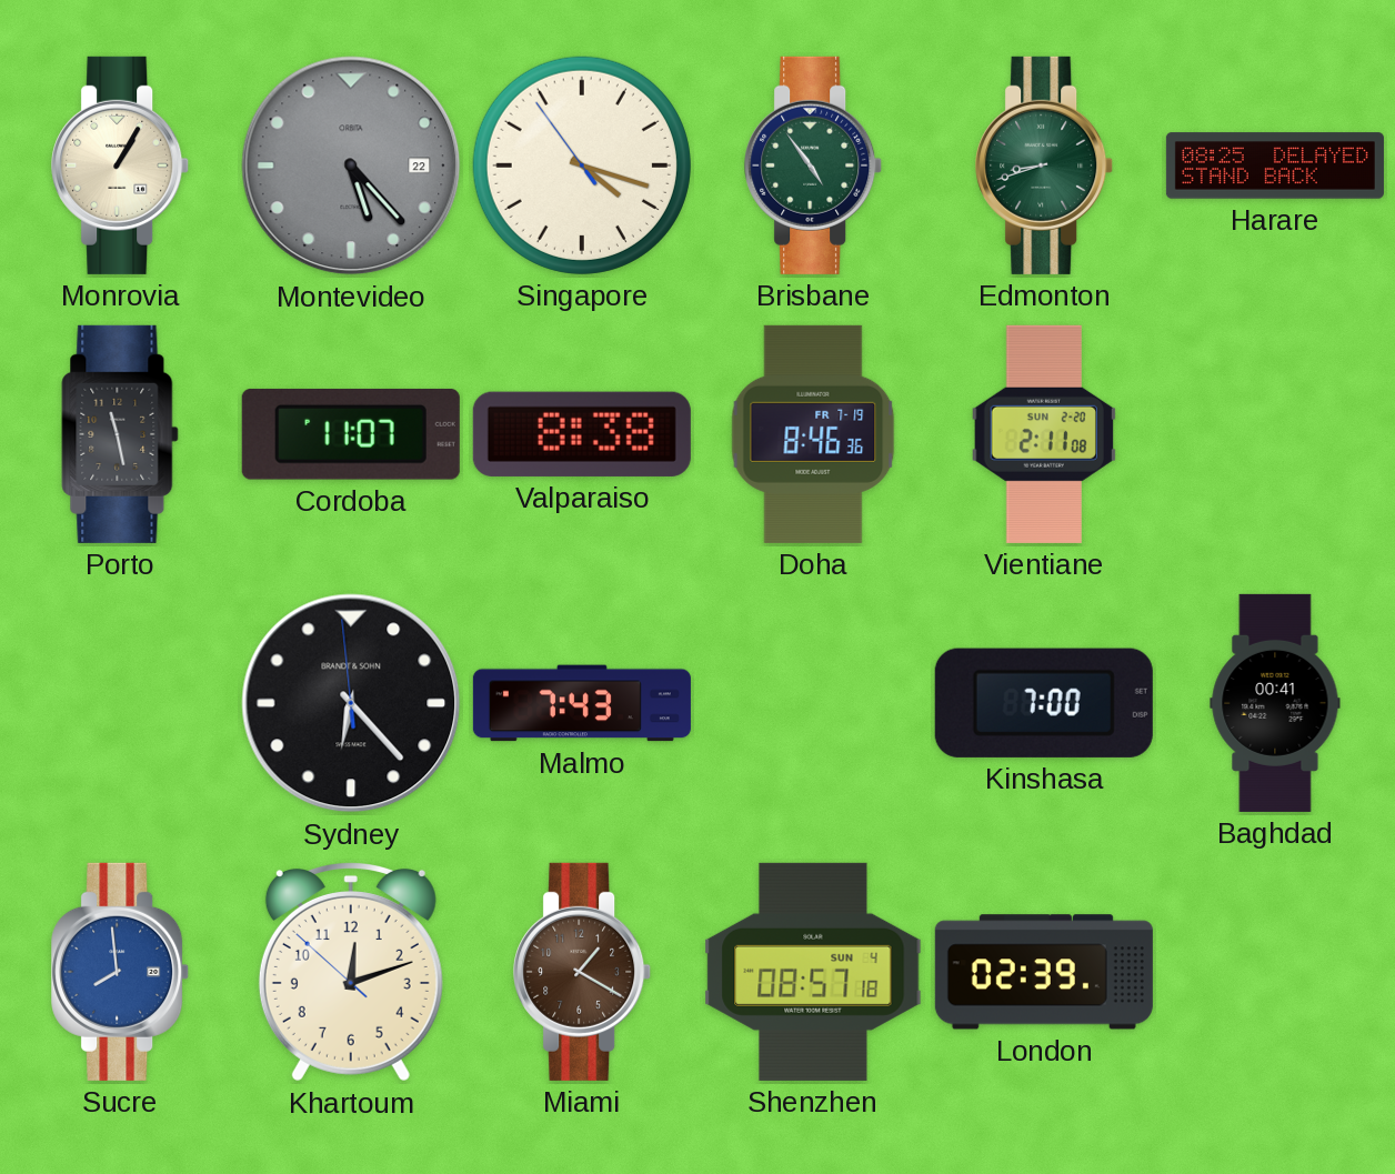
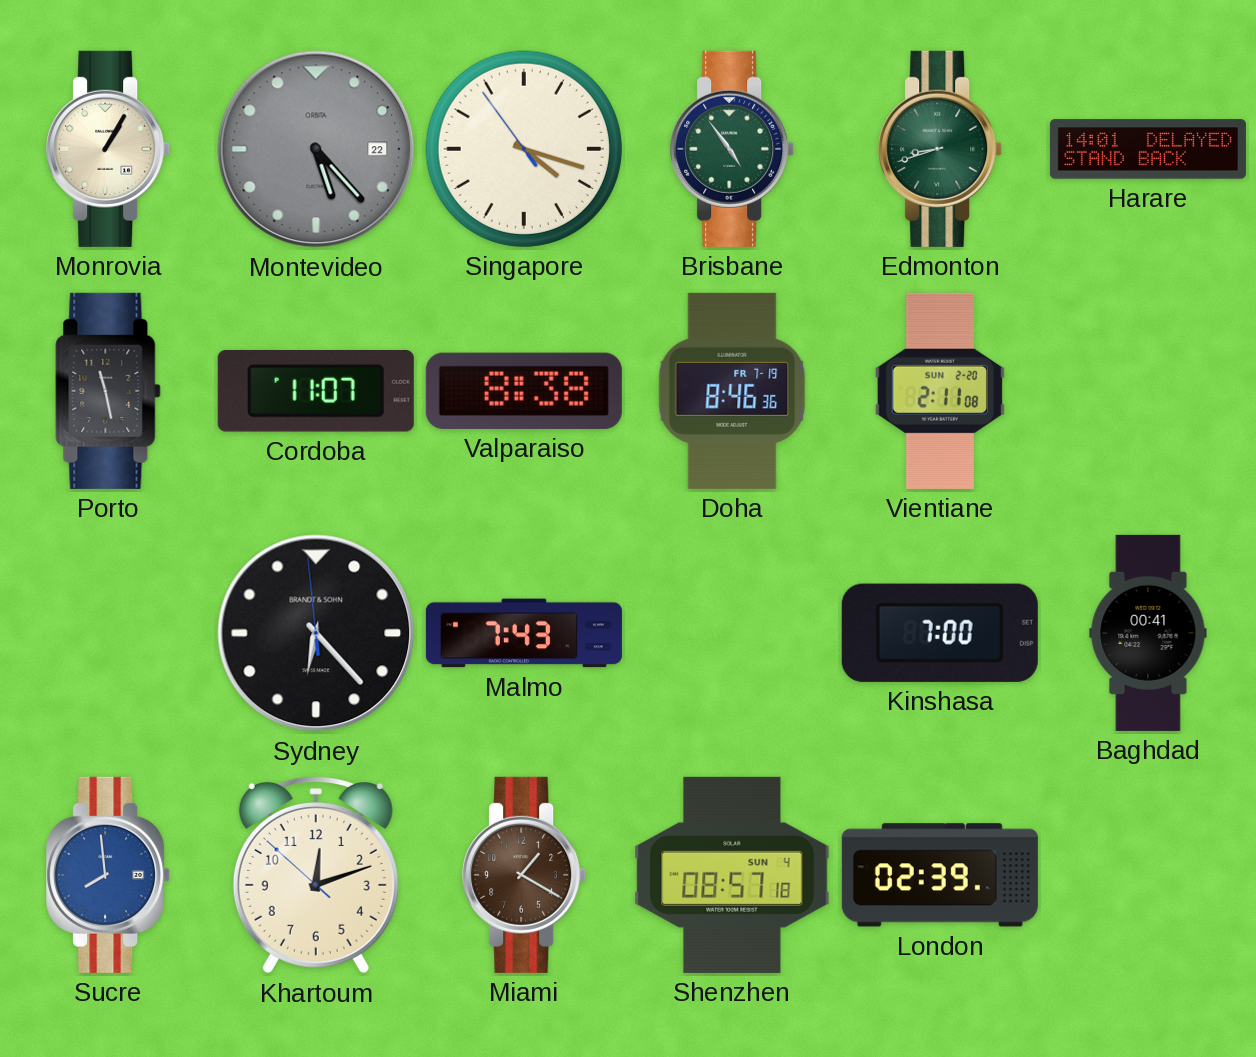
Harare: 08:25 -> 14:01
